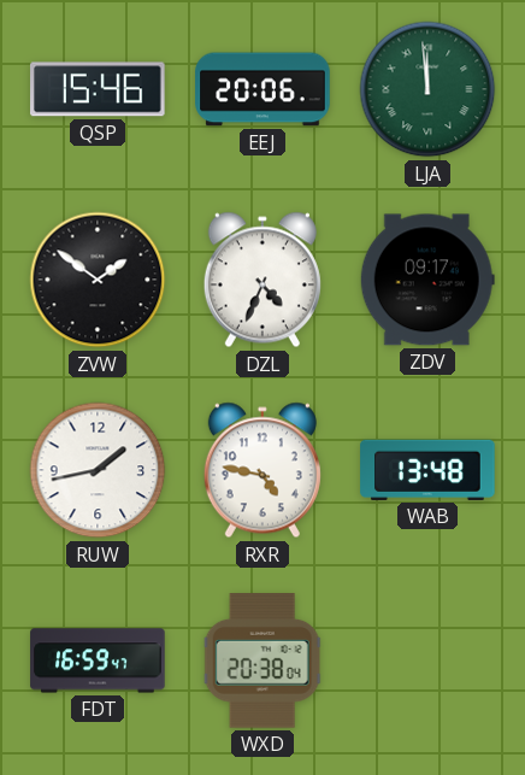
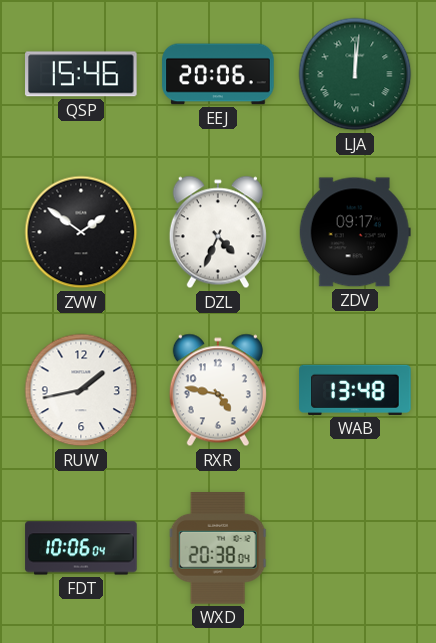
LJA: 11:59 -> 12:01
FDT: 16:59 -> 10:06
